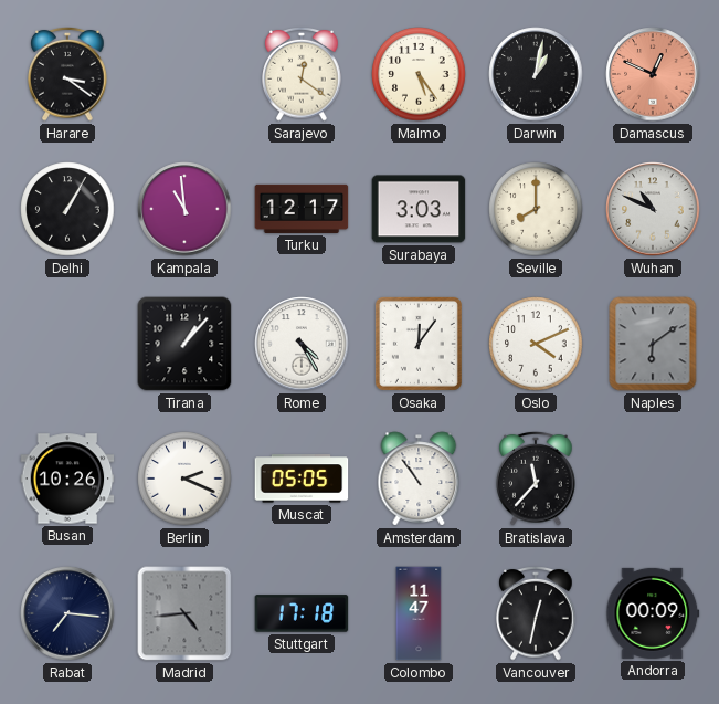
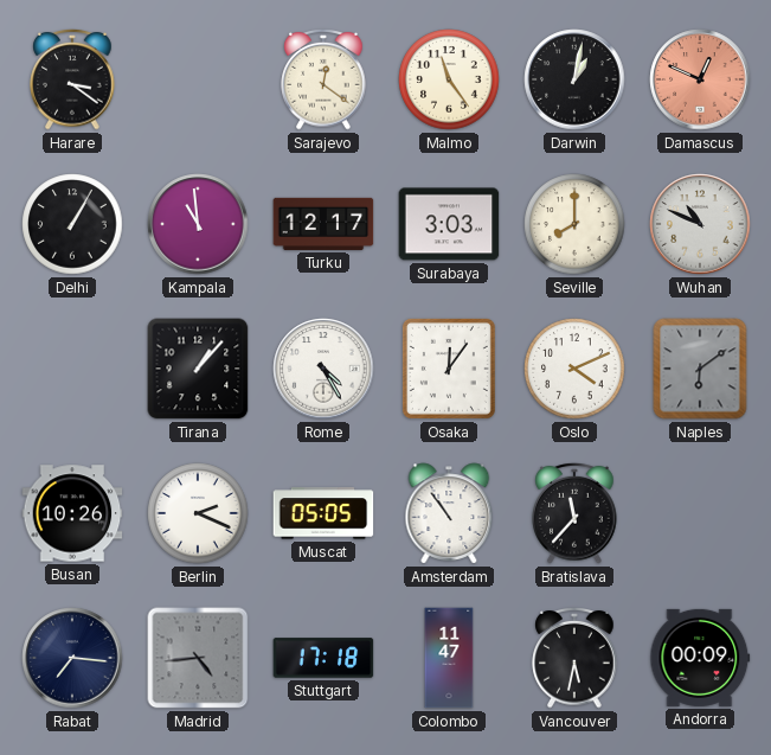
Malmo: 5:24 -> 11:24
Vancouver: 12:32 -> 5:32
